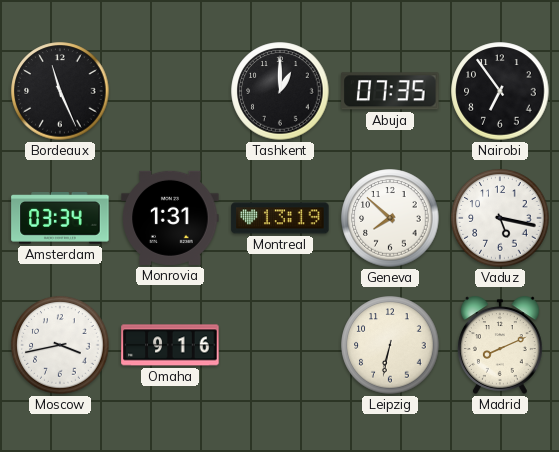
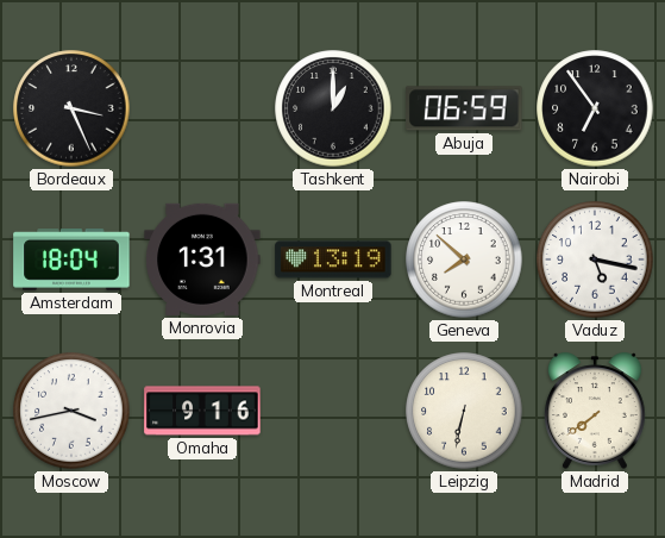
Bordeaux: 11:26 -> 3:26
Abuja: 07:35 -> 06:59
Amsterdam: 03:34 -> 18:04
Madrid: 8:11 -> 7:39
